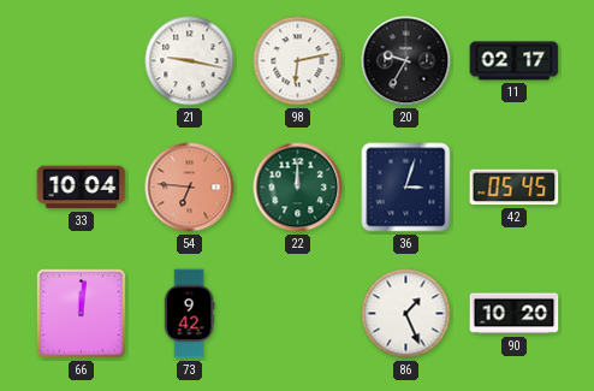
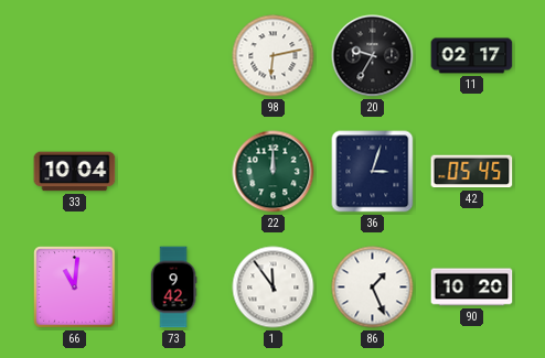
21: 9:17 -> none
54: 6:46 -> none
66: 12:01 -> 11:01
1: none -> 11:54
